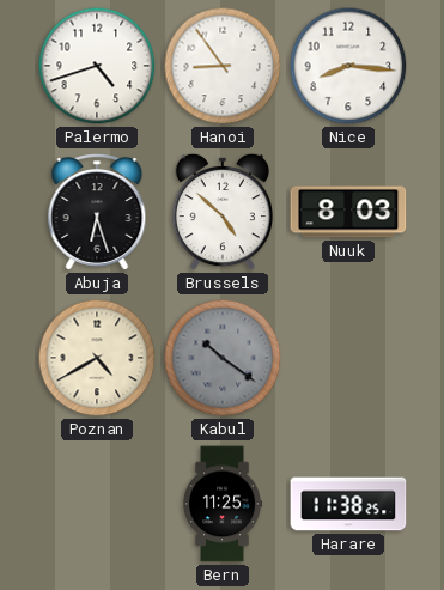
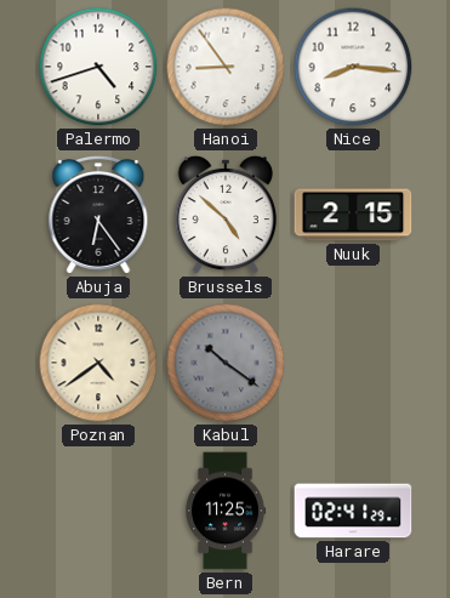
Abuja: 6:27 -> 6:24
Nuuk: 8:03 -> 2:15
Poznan: 4:40 -> 4:39
Harare: 11:38 -> 02:41
